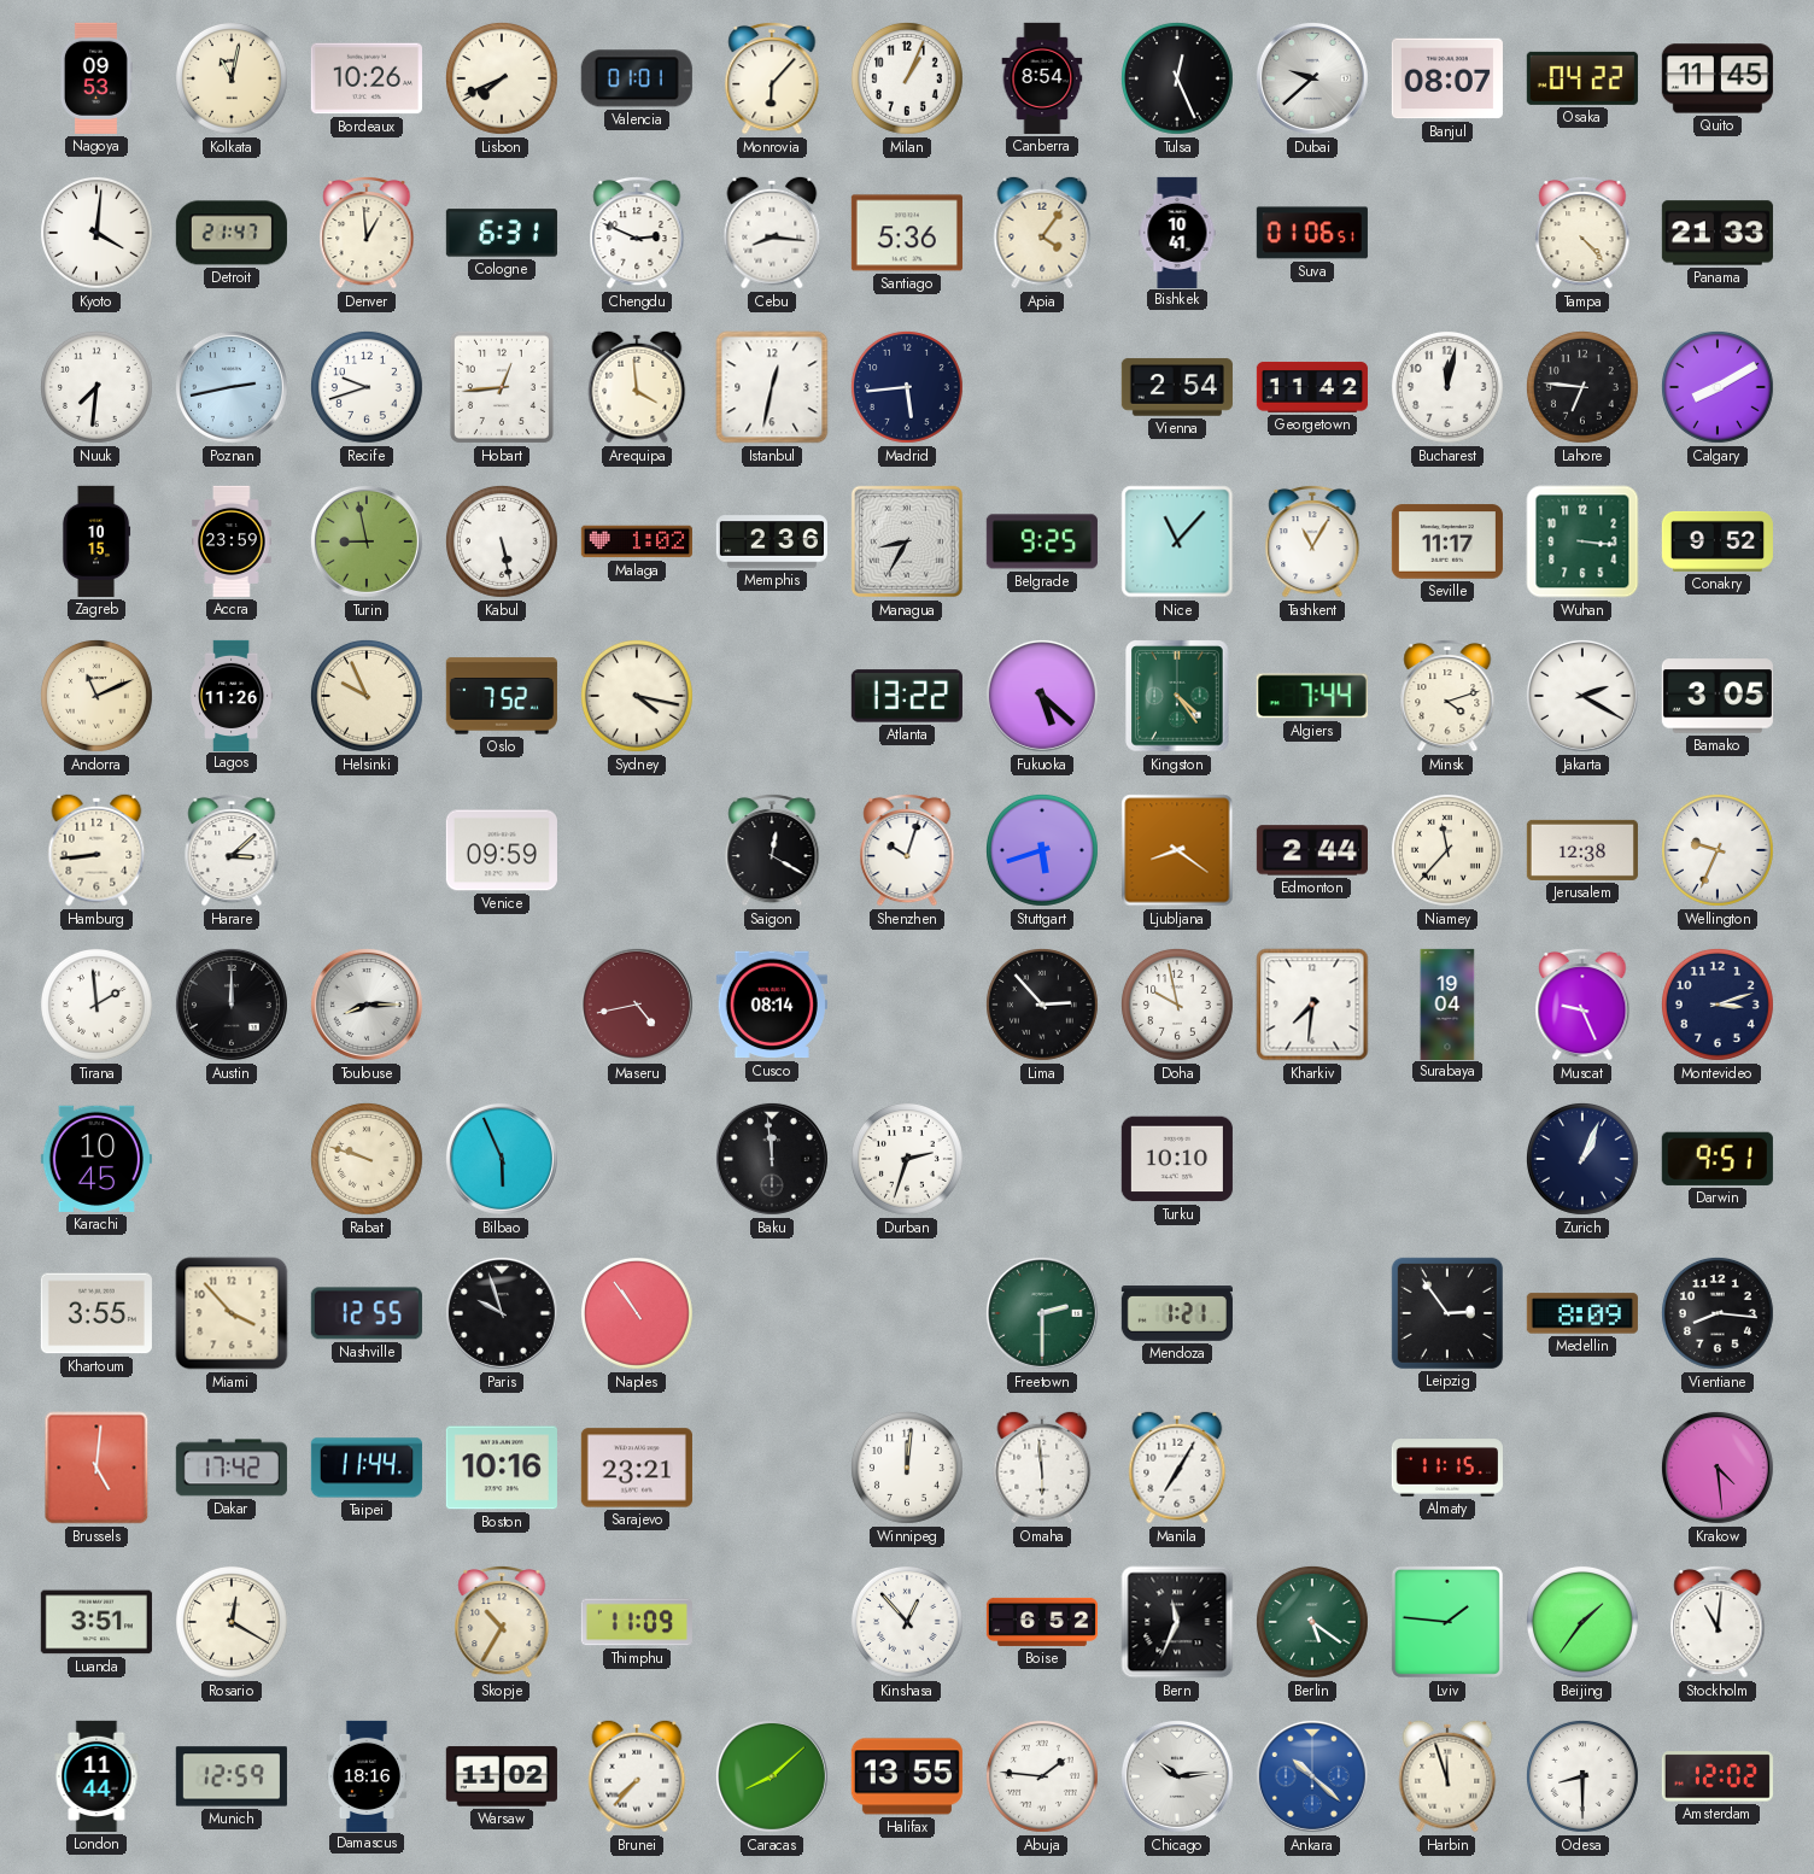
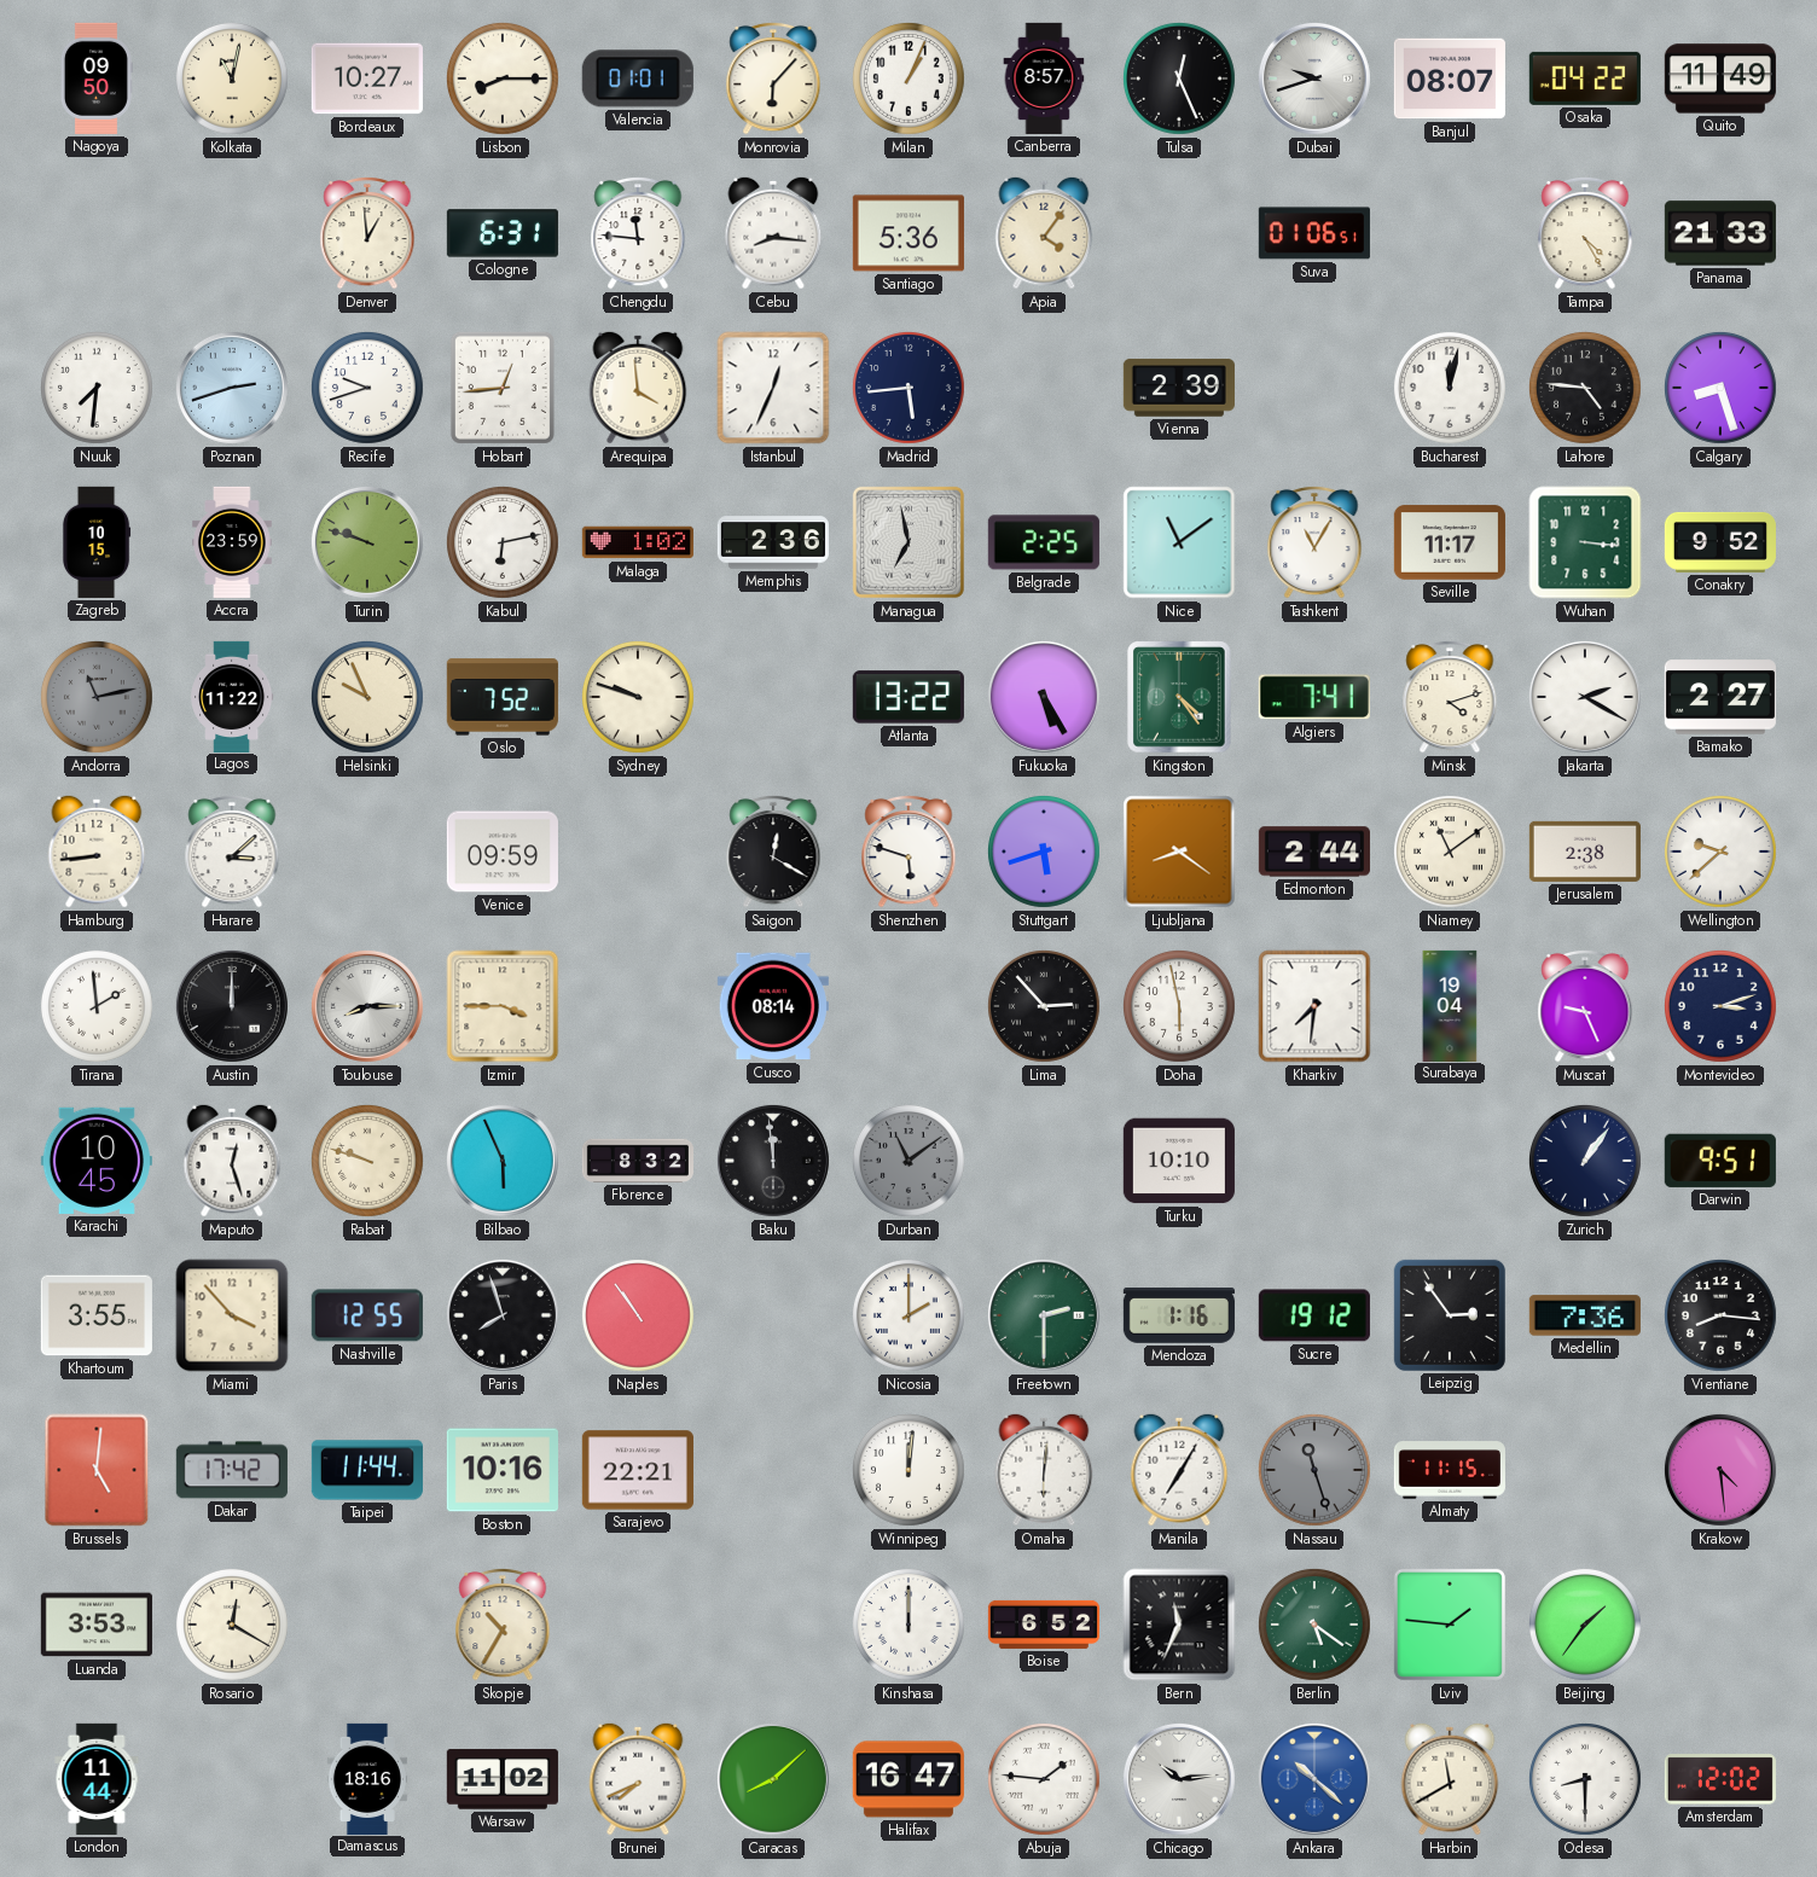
Nagoya: 09:53 -> 09:50
Bordeaux: 10:26 -> 10:27
Lisbon: 7:41 -> 8:15
Canberra: 8:54 -> 8:57
Dubai: 9:38 -> 9:42
Quito: 11:45 -> 11:49
Kyoto: 4:01 -> none
Detroit: 21:47 -> none
Chengdu: 2:49 -> 11:46
Bishkek: 10:41 -> none
Tampa: 4:23 -> 4:25
Poznan: 2:43 -> 2:42
Istanbul: 12:32 -> 12:34
Vienna: 2:54 -> 2:39
Georgetown: 11:42 -> none
Lahore: 6:46 -> 4:46
Calgary: 8:10 -> 8:27
Turin: 8:58 -> 9:48
Kabul: 5:28 -> 6:13
Managua: 8:35 -> 6:58
Belgrade: 9:25 -> 2:25
Nice: 11:07 -> 11:09
Andorra: 11:11 -> 11:13
Andorra dial: cream -> grey
Lagos: 11:26 -> 11:22
Sydney: 4:17 -> 9:48
Fukuoka: 5:22 -> 5:25
Algiers: 7:44 -> 7:41
Bamako: 3:05 -> 2:27
Shenzhen: 10:03 -> 5:48
Niamey: 11:37 -> 11:09
Jerusalem: 12:38 -> 2:38
Wellington: 9:34 -> 9:38
Izmir: none -> 3:45
Maseru: 4:43 -> none
Doha: 9:58 -> 5:58
Maputo: none -> 12:27
Florence: none -> 8:32
Durban: 2:33 -> 11:09
Durban dial: white -> grey
Zurich: 1:04 -> 1:06
Paris: 9:57 -> 7:57
Nicosia: none -> 2:00
Mendoza: 1:21 -> 1:16
Sucre: none -> 19:12
Medellin: 8:09 -> 7:36
Sarajevo: 23:21 -> 22:21
Omaha: 5:59 -> 6:01
Nassau: none -> 11:27
Luanda: 3:51 -> 3:53
Thimphu: 11:09 -> none
Kinshasa: 12:53 -> 12:00
Stockholm: 11:01 -> none
Munich: 12:59 -> none
Brunei: 7:37 -> 7:41
Halifax: 13:55 -> 16:47
Harbin: 11:57 -> 11:40
